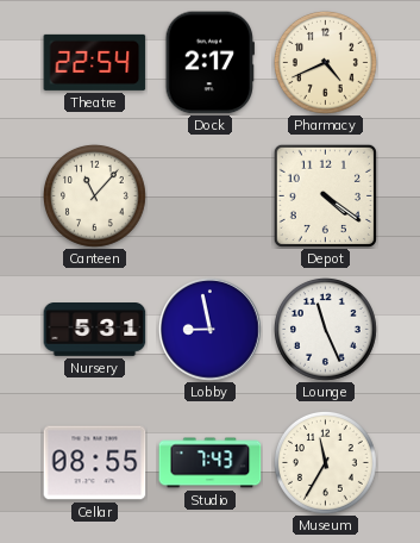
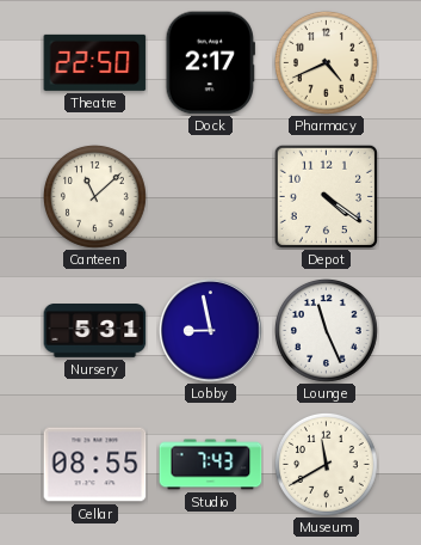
Theatre: 22:54 -> 22:50
Canteen: 11:07 -> 11:08
Museum: 11:35 -> 11:40
